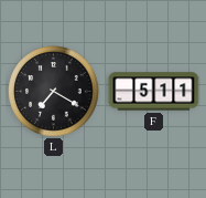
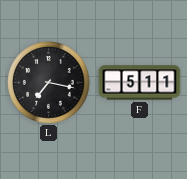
L: 7:20 -> 7:17
